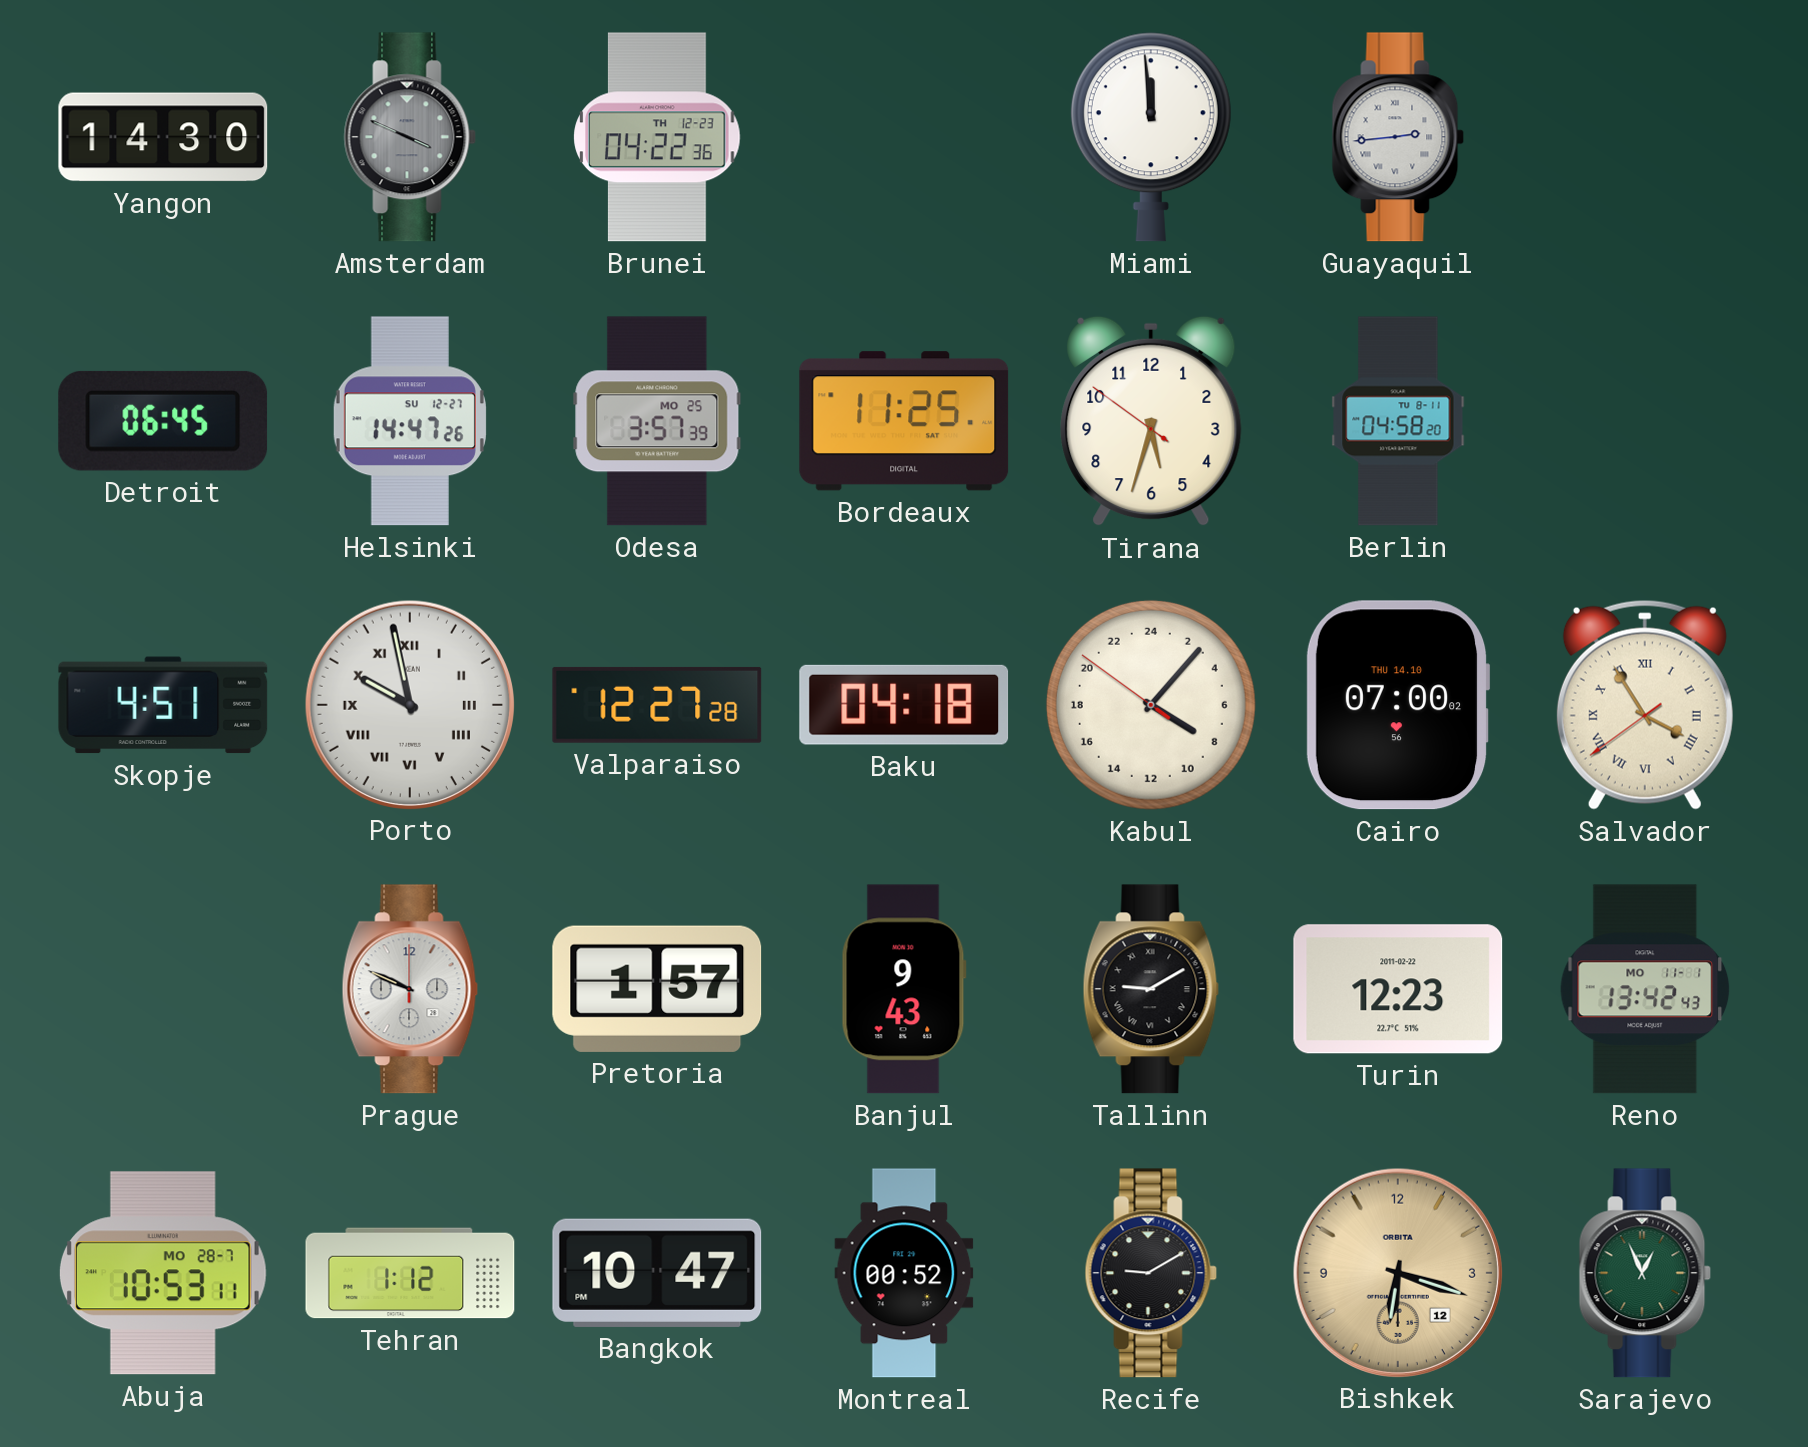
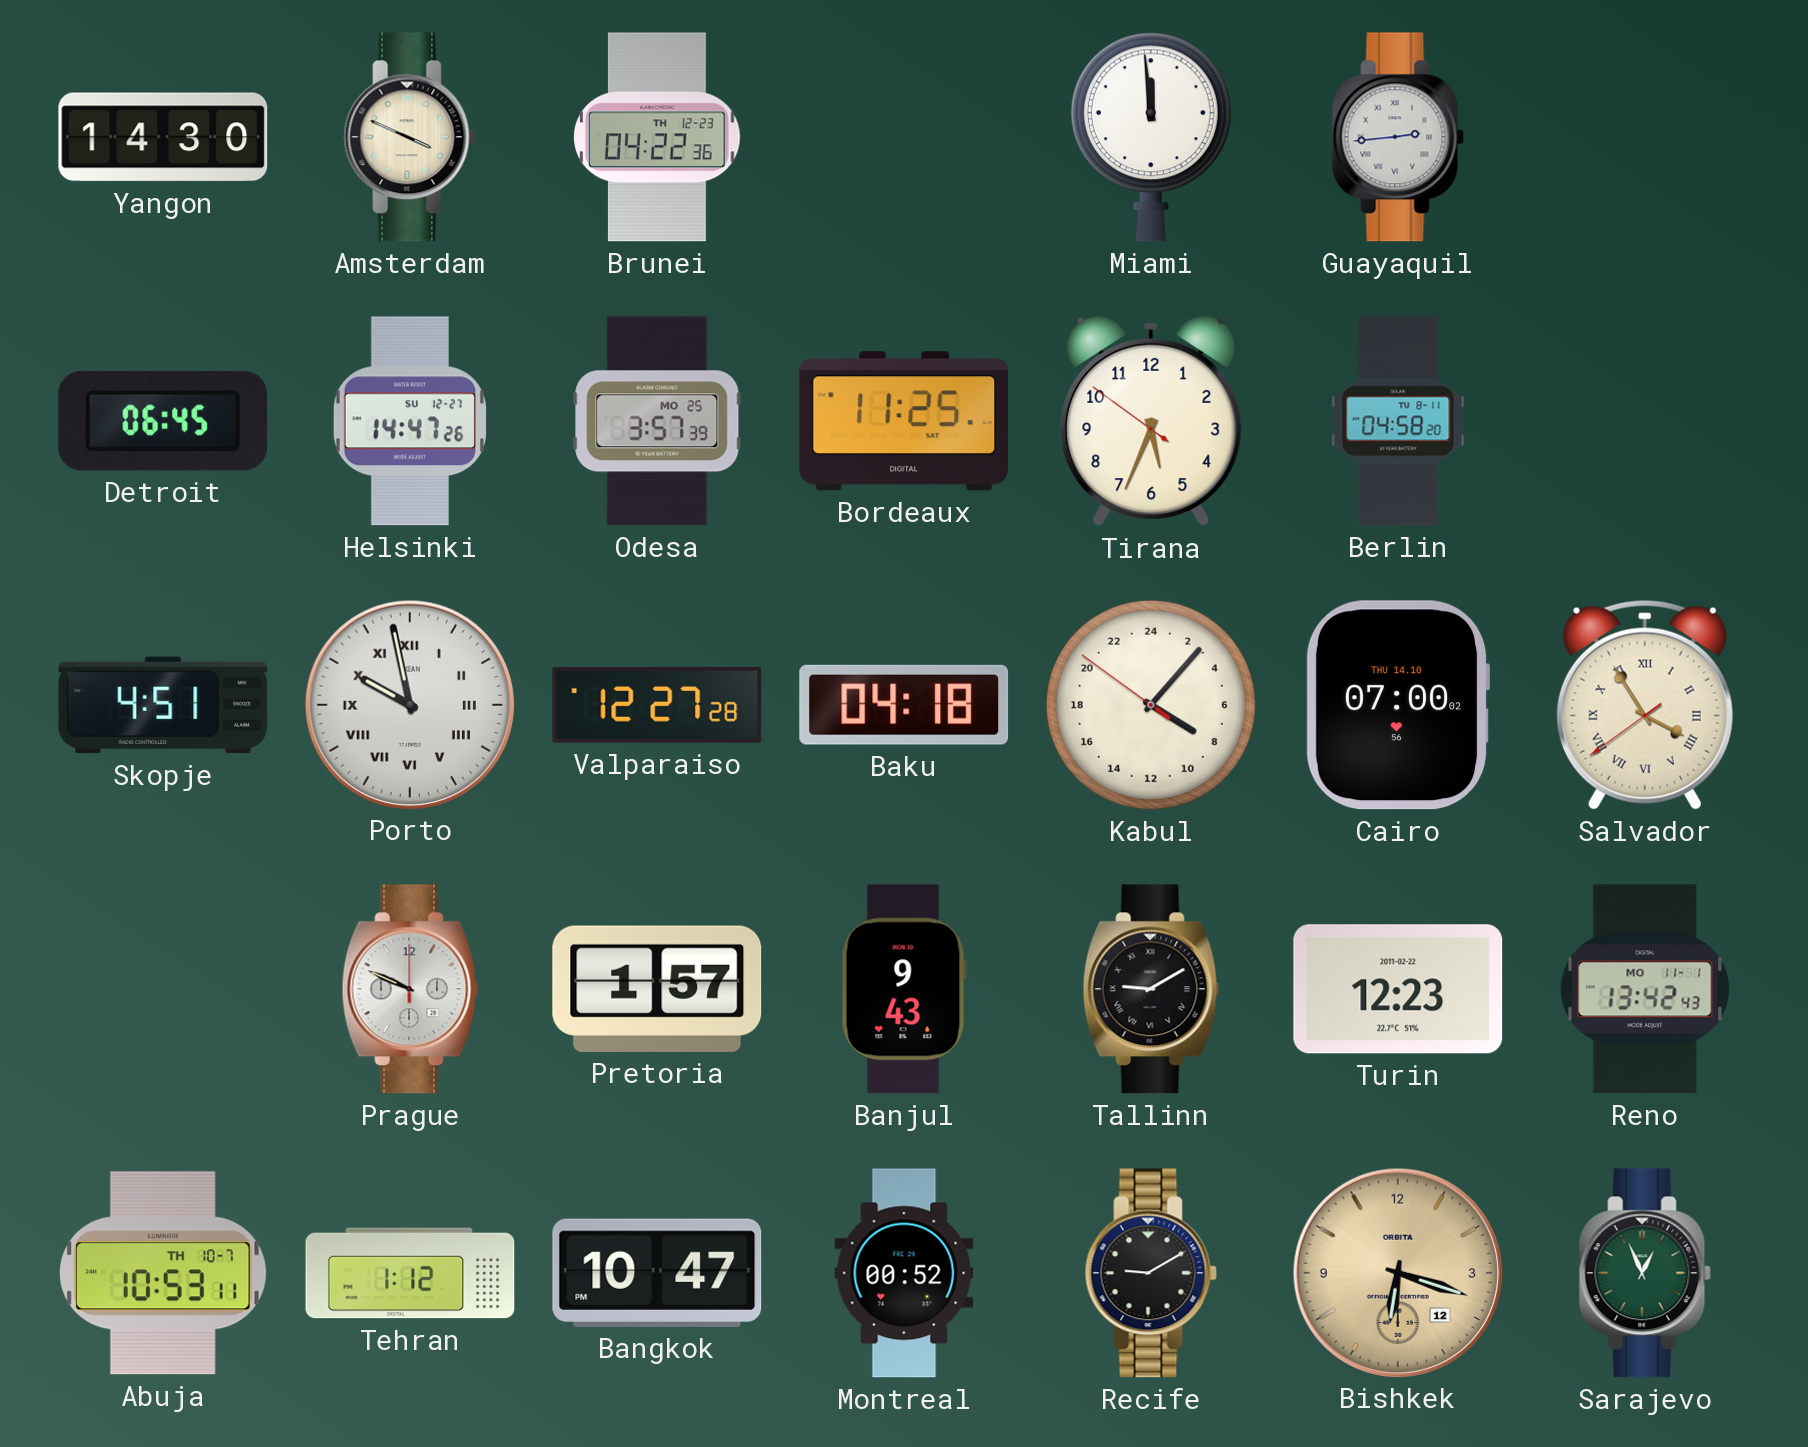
Amsterdam dial: grey -> cream
Tirana: 5:32 -> 5:33
Abuja date: MO 28-7 -> TH 10-7
